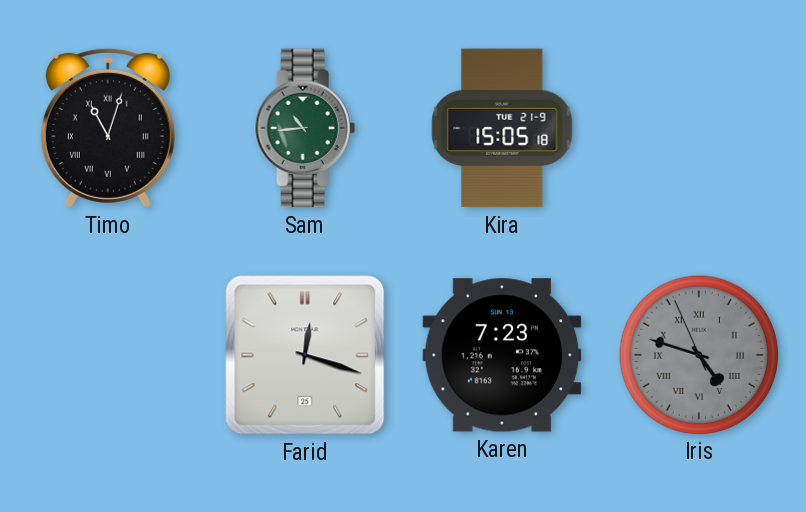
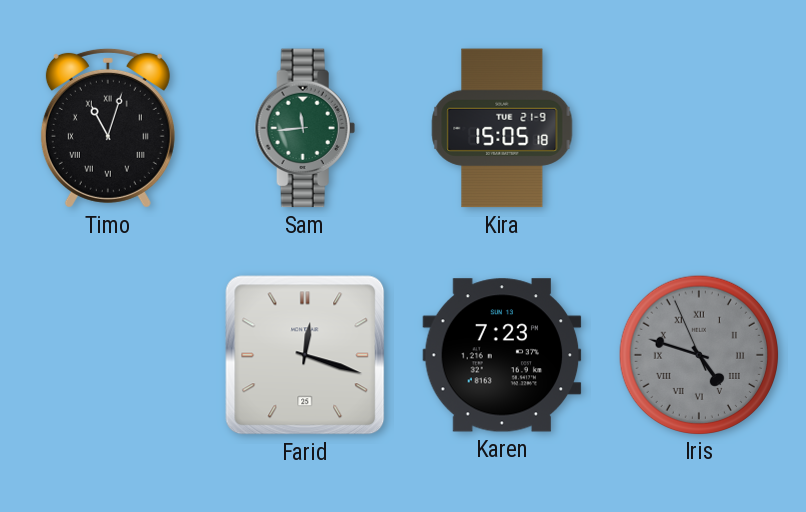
Sam: 10:44 -> 11:44
